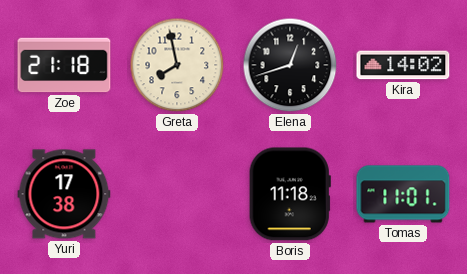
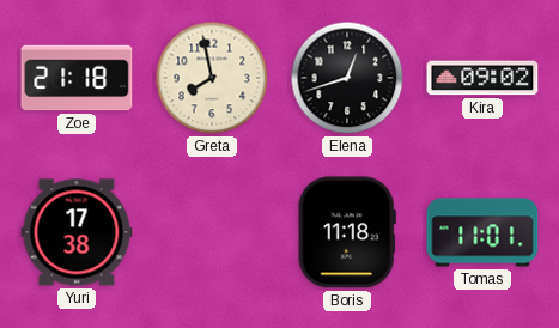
Kira: 14:02 -> 09:02
